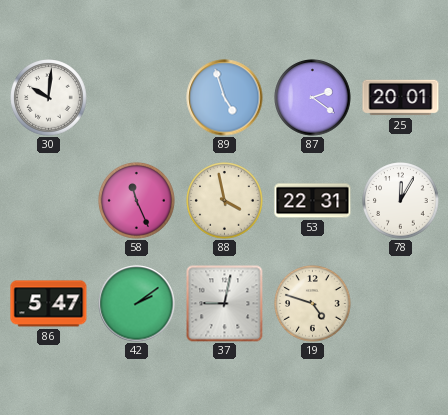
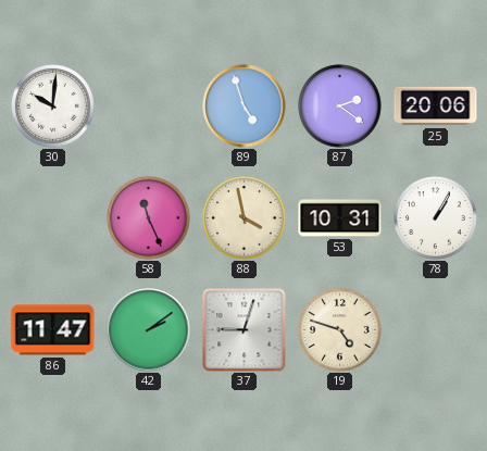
25: 20:01 -> 20:06
53: 22:31 -> 10:31
78: 12:05 -> 1:05
86: 5:47 -> 11:47
37: 9:02 -> 9:03
